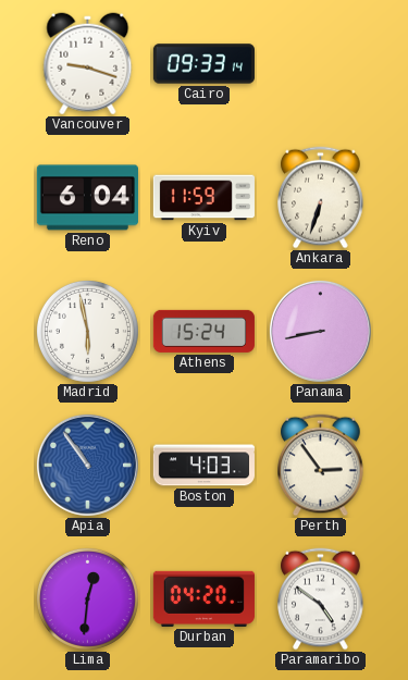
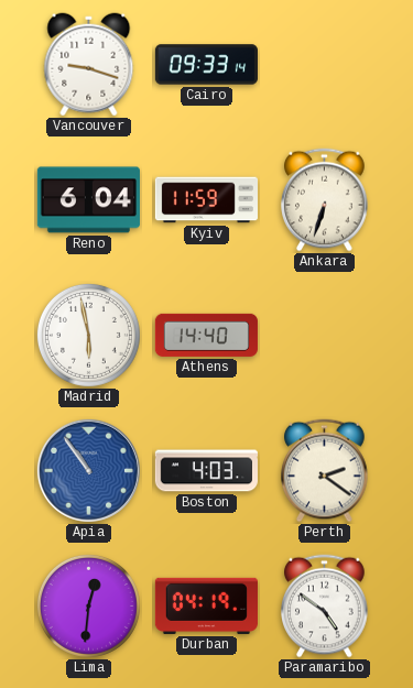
Athens: 15:24 -> 14:40
Panama: 8:43 -> none
Perth: 2:54 -> 2:21
Durban: 04:20 -> 04:19
